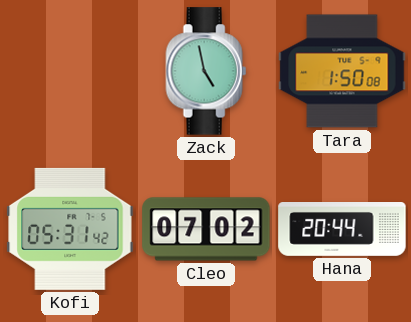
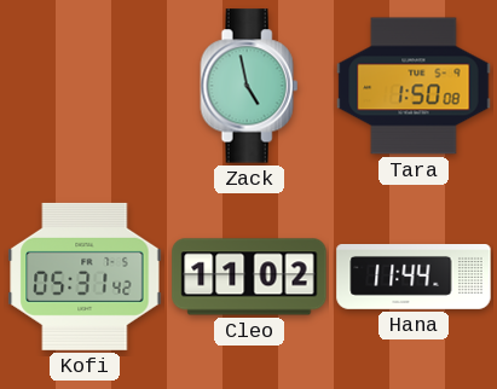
Cleo: 07:02 -> 11:02
Hana: 20:44 -> 11:44
